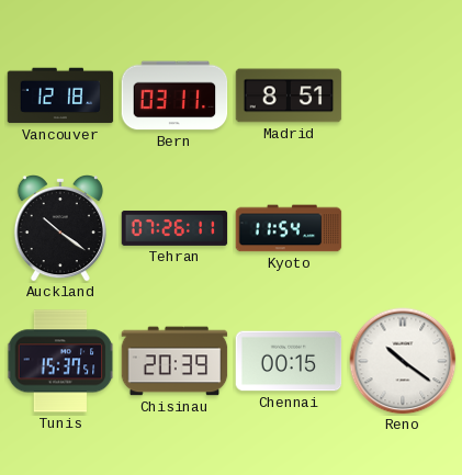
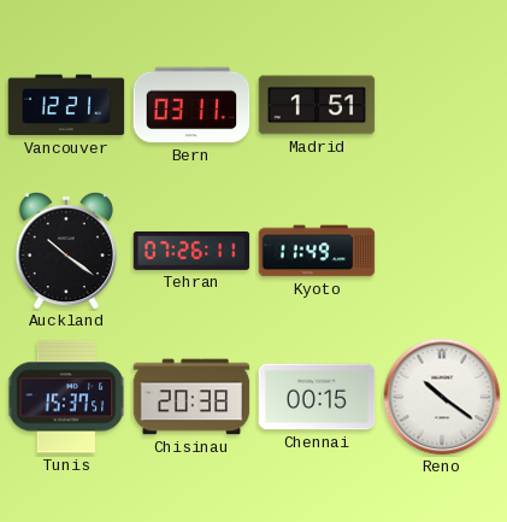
Vancouver: 12:18 -> 12:21
Madrid: 8:51 -> 1:51
Kyoto: 11:54 -> 11:49
Chisinau: 20:39 -> 20:38
